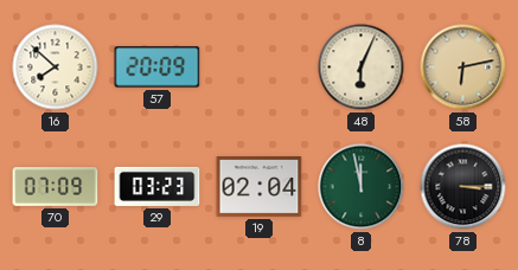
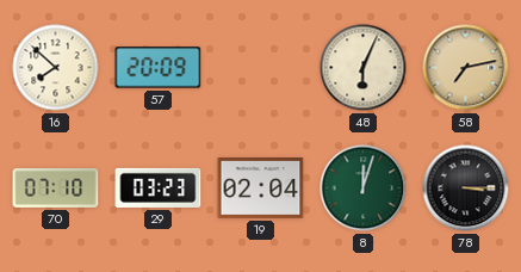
58: 6:13 -> 7:13
70: 07:09 -> 07:10
8: 11:58 -> 12:03
